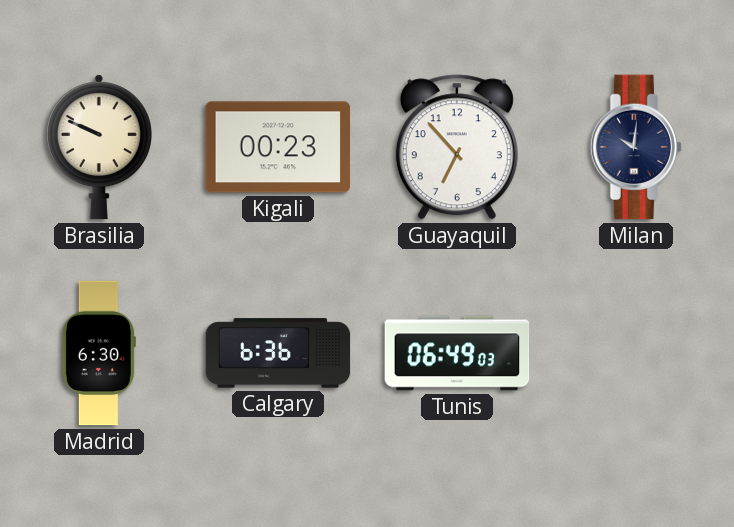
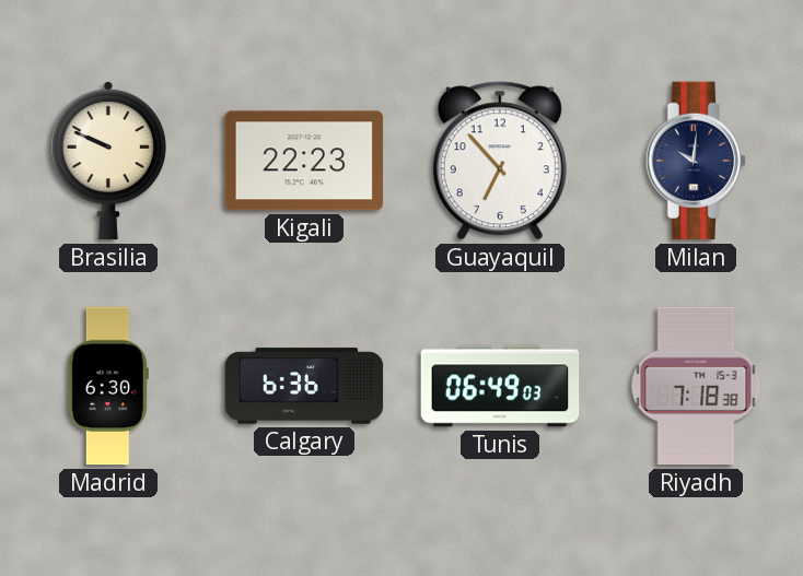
Kigali: 00:23 -> 22:23
Riyadh: none -> 7:18
